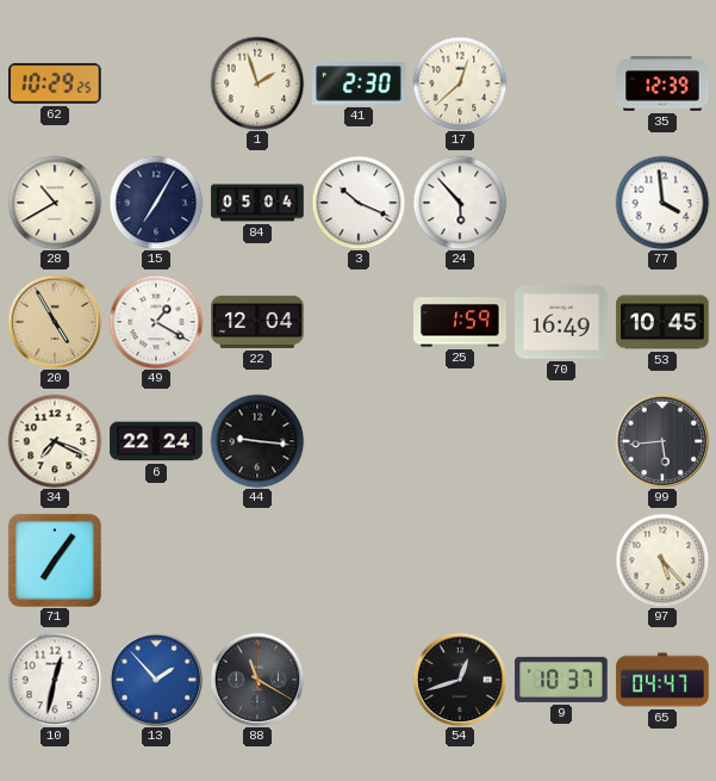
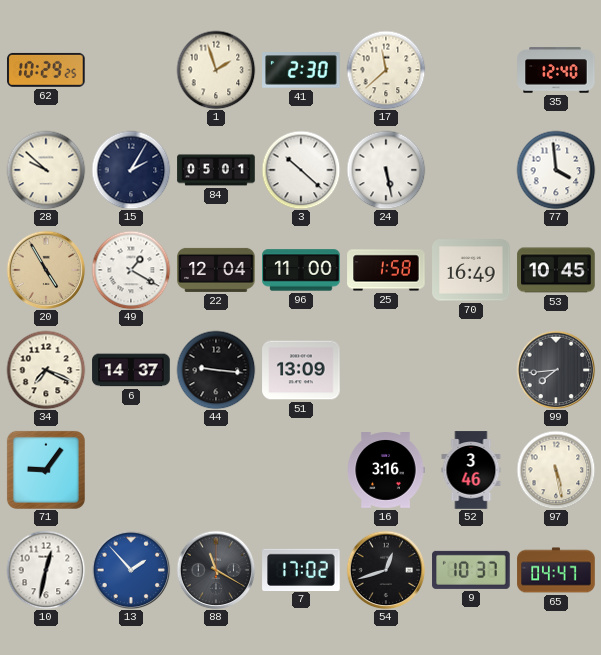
17: 12:38 -> 11:38
35: 12:39 -> 12:40
28: 10:40 -> 9:52
15: 7:05 -> 2:05
84: 05:04 -> 05:01
3: 10:19 -> 10:22
24: 5:53 -> 5:28
96: none -> 11:00
25: 1:59 -> 1:58
6: 22:24 -> 14:37
51: none -> 13:09
99: 5:44 -> 7:44
71: 7:06 -> 9:06
16: none -> 3:16
52: none -> 3:46
97: 5:23 -> 5:28
7: none -> 17:02
